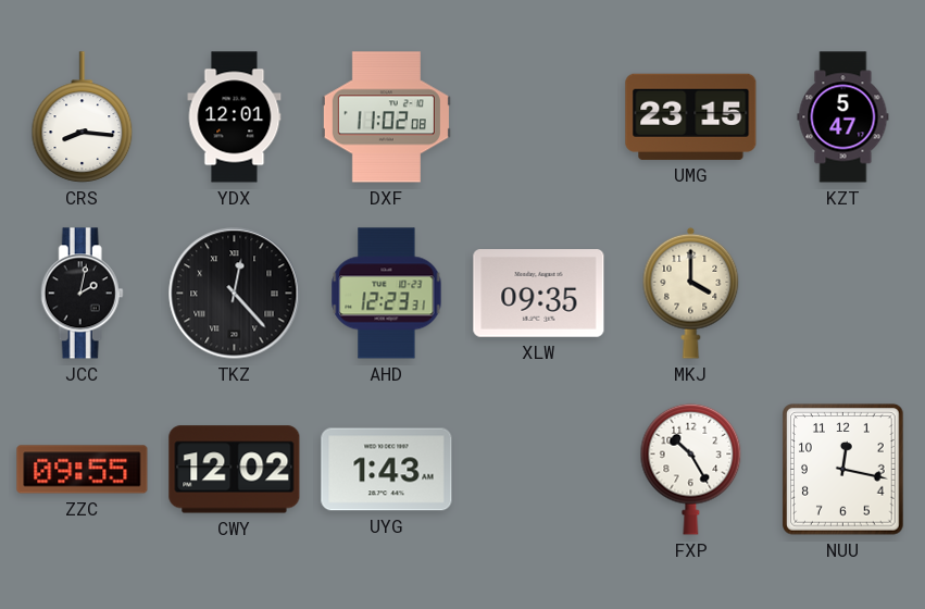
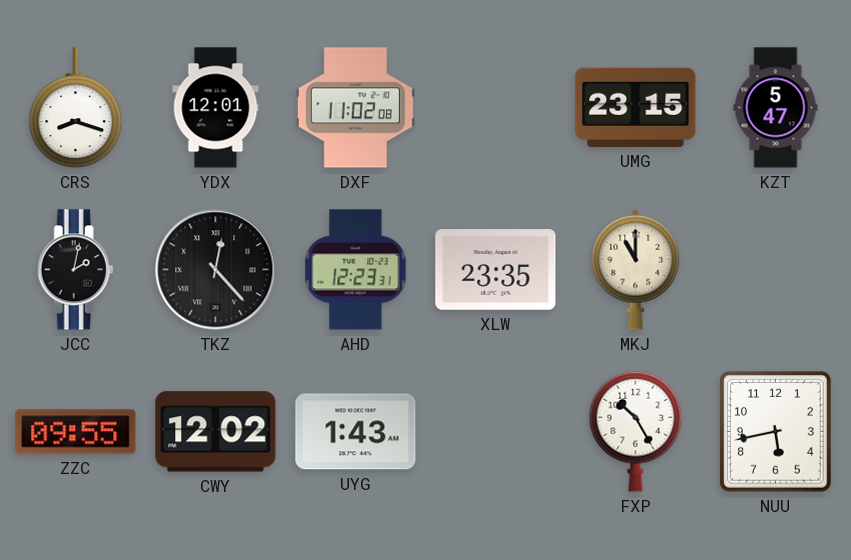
CRS: 8:16 -> 8:18
XLW: 09:35 -> 23:35
MKJ: 4:00 -> 11:00
NUU: 12:17 -> 5:43
